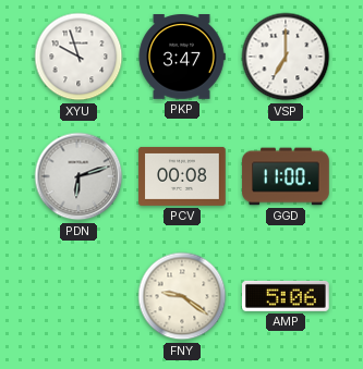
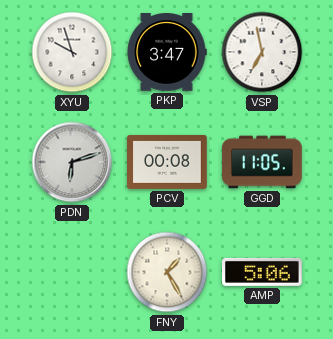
VSP: 7:00 -> 6:58
GGD: 11:00 -> 11:05
FNY: 9:21 -> 1:25
